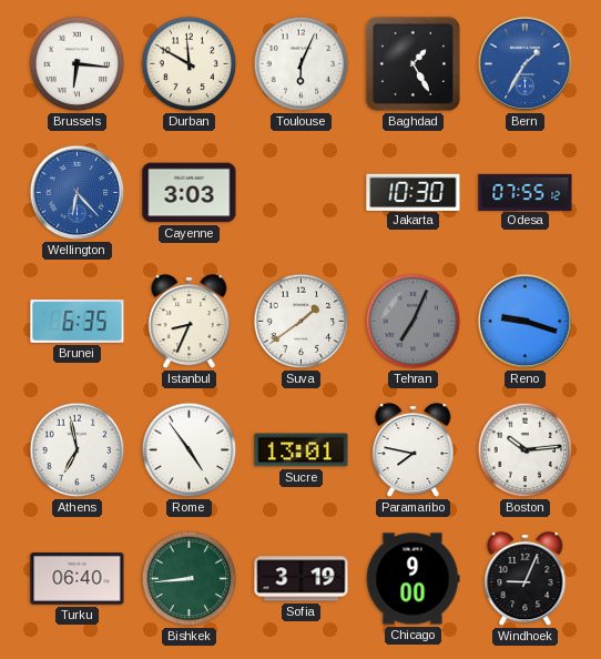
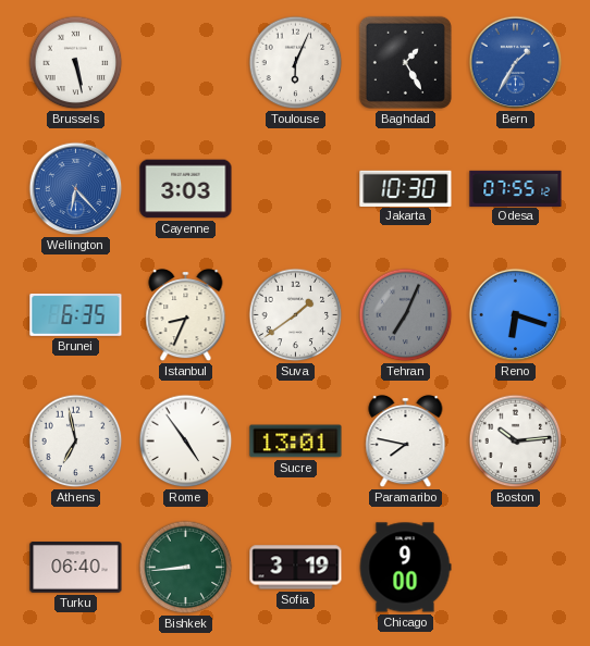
Brussels: 6:16 -> 5:28
Durban: 11:50 -> none
Reno: 9:18 -> 6:18
Windhoek: 9:04 -> none
